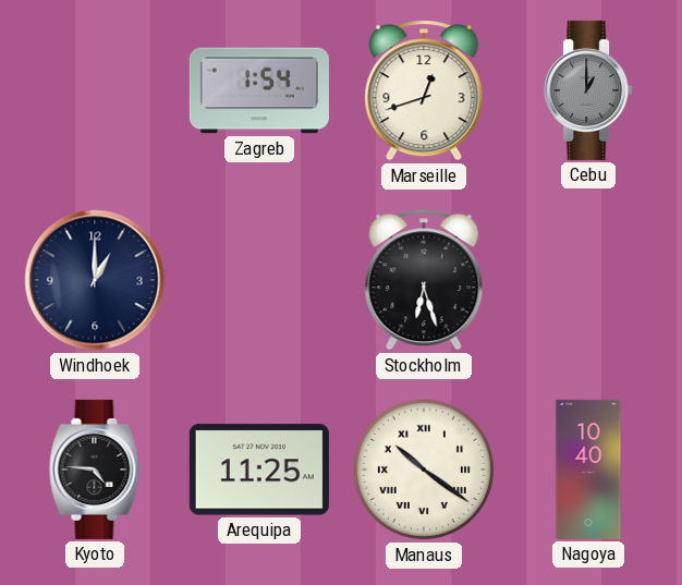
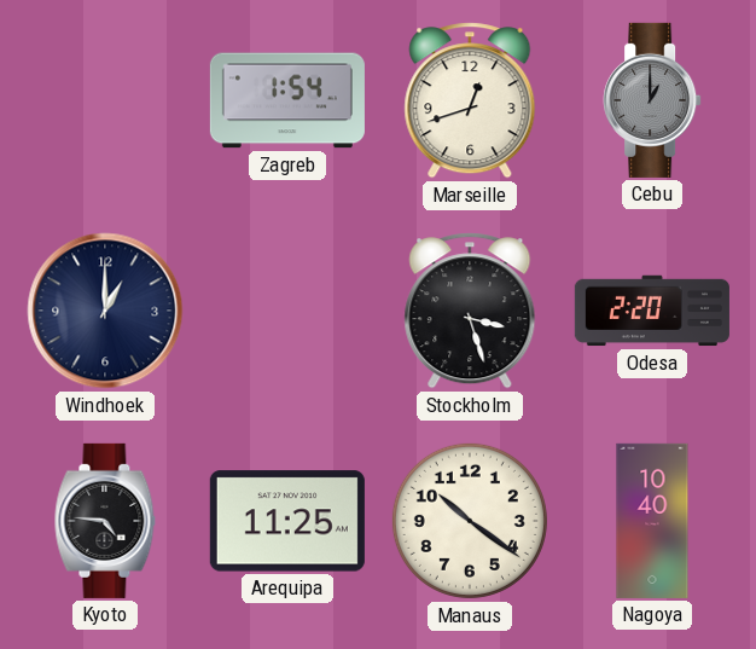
Stockholm: 6:27 -> 3:27
Odesa: none -> 2:20
Manaus numerals: Roman -> Arabic
